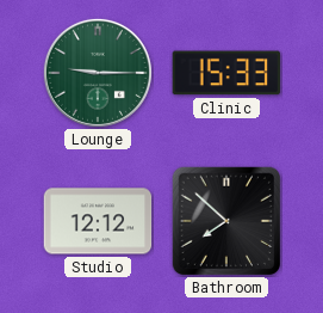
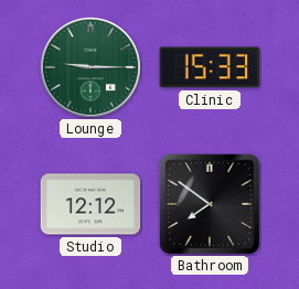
Bathroom: 7:52 -> 7:51
